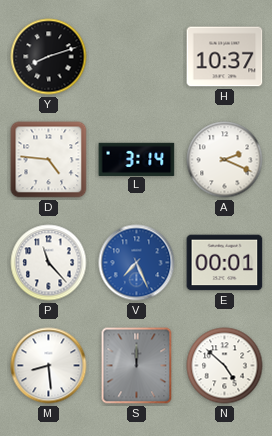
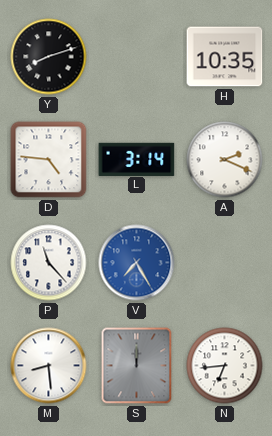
H: 10:37 -> 10:35
V: 7:26 -> 7:25
E: 00:01 -> none
N: 4:52 -> 6:44
